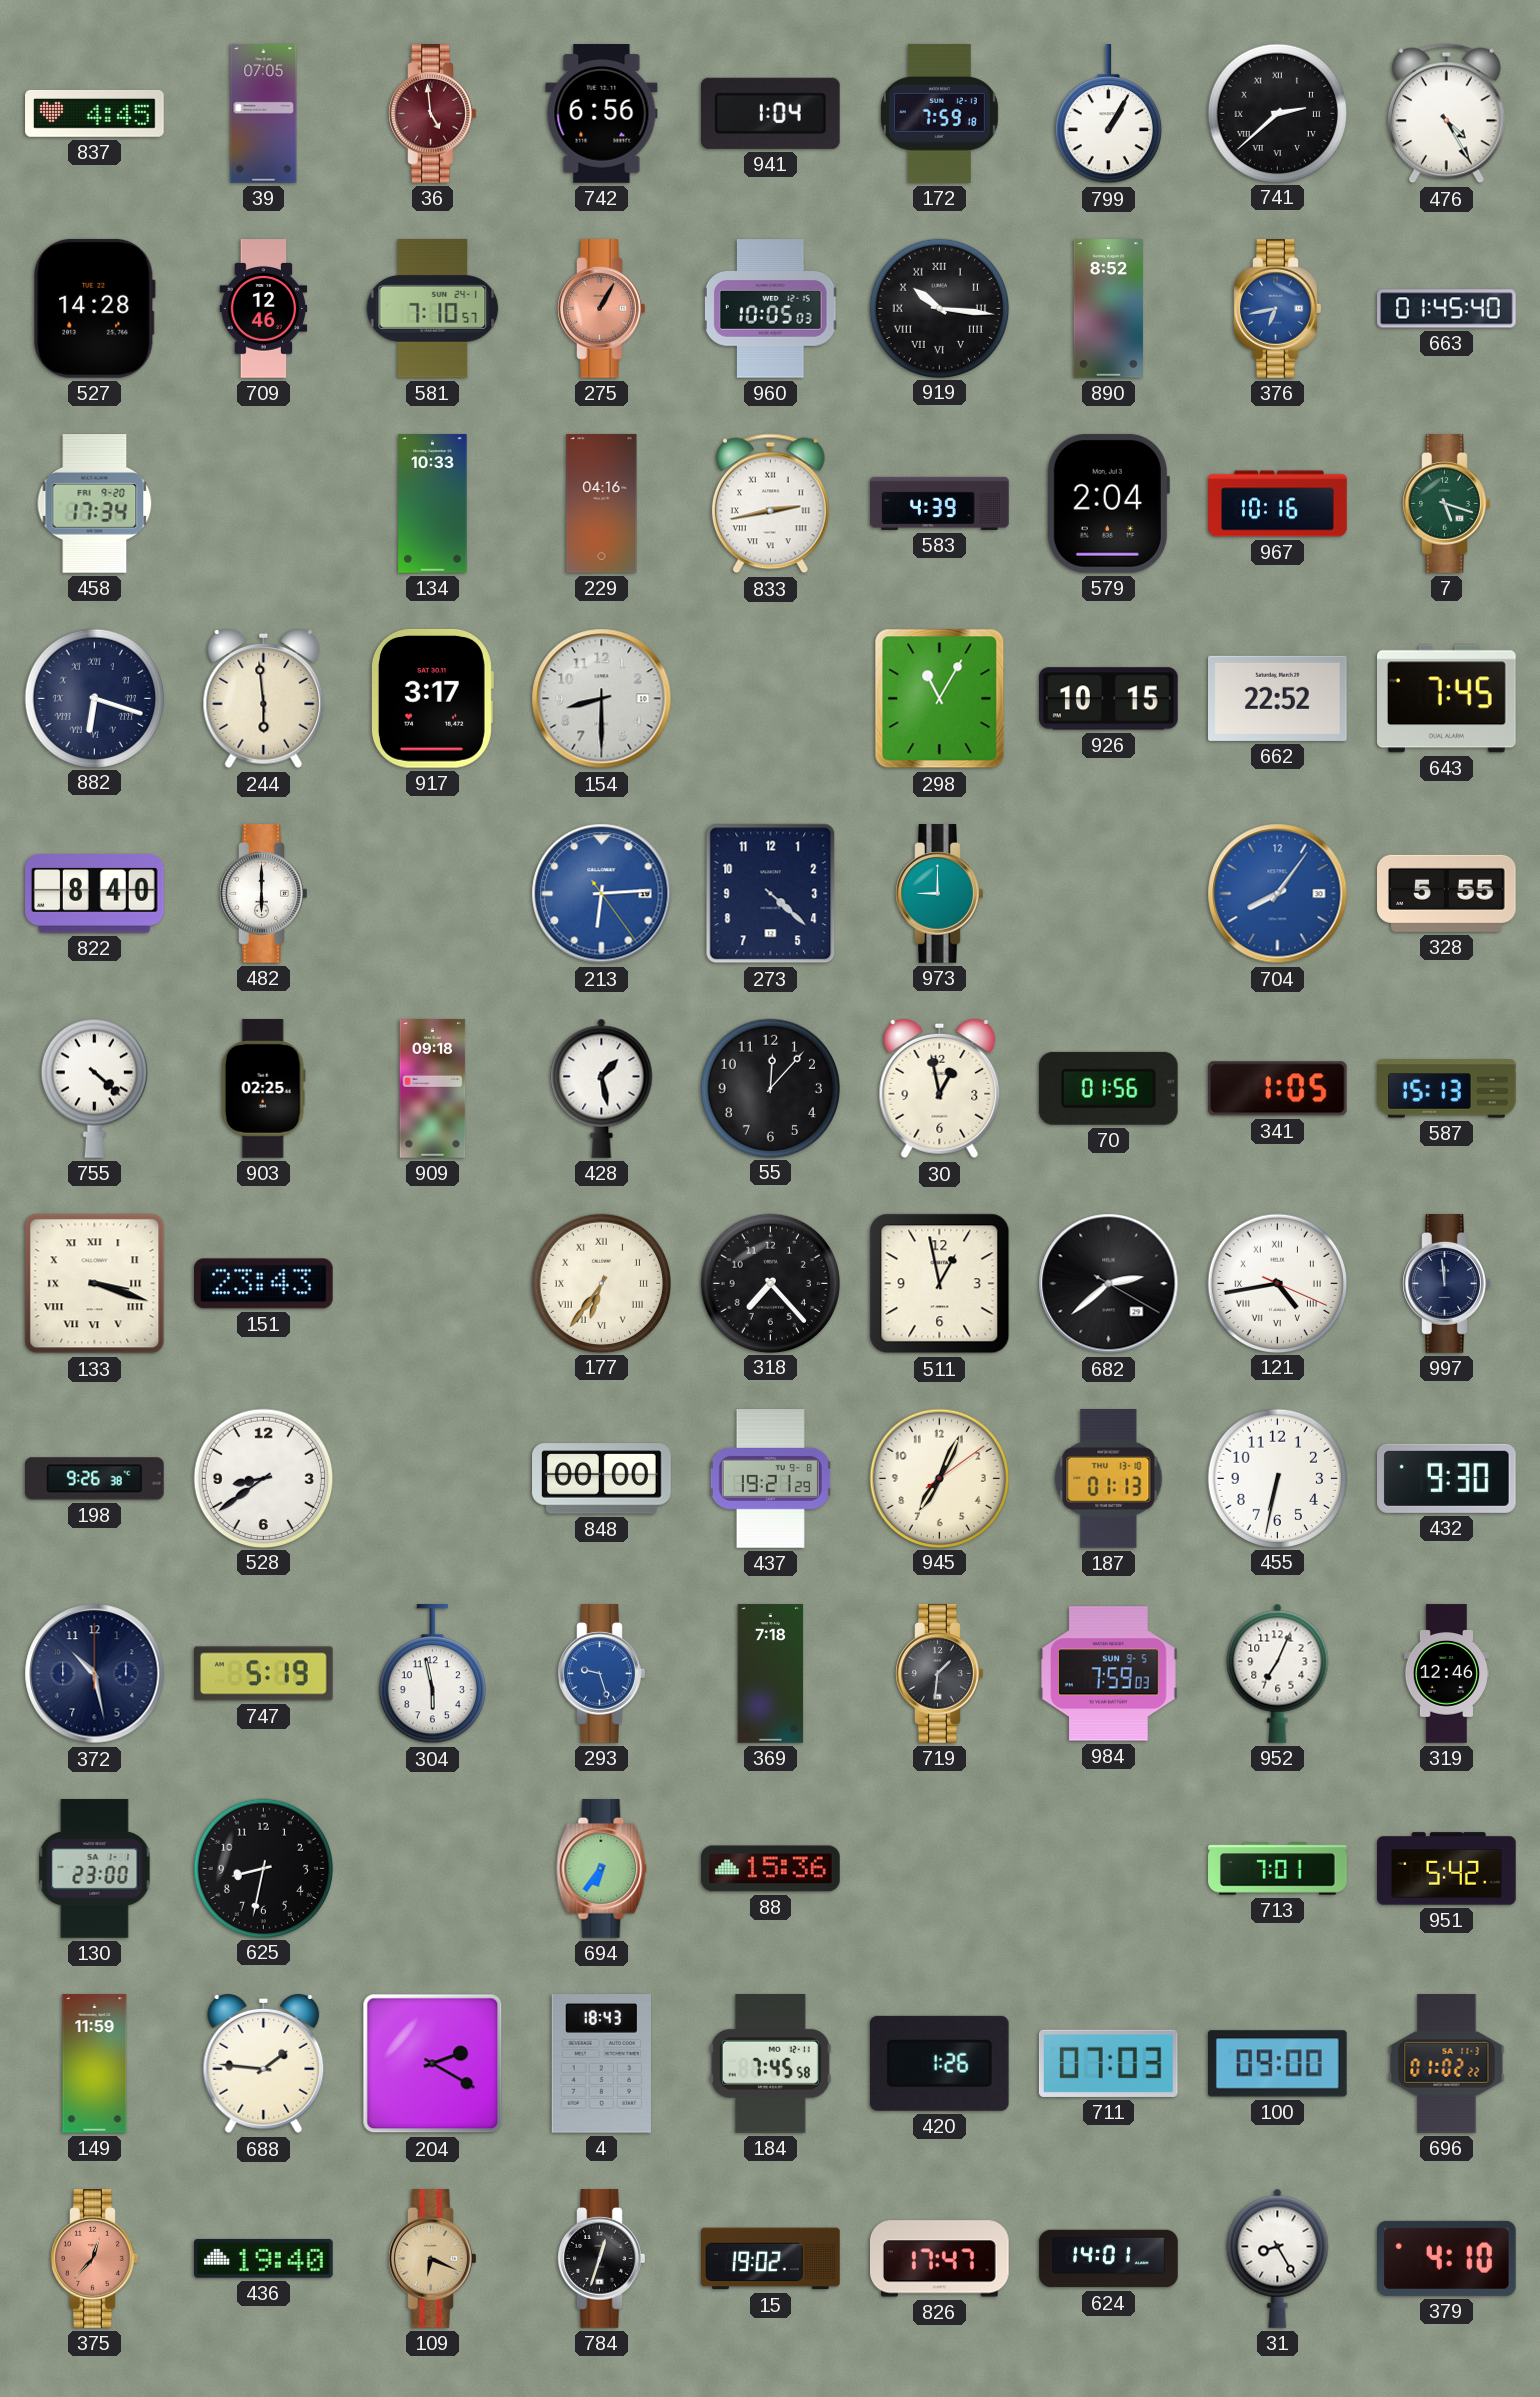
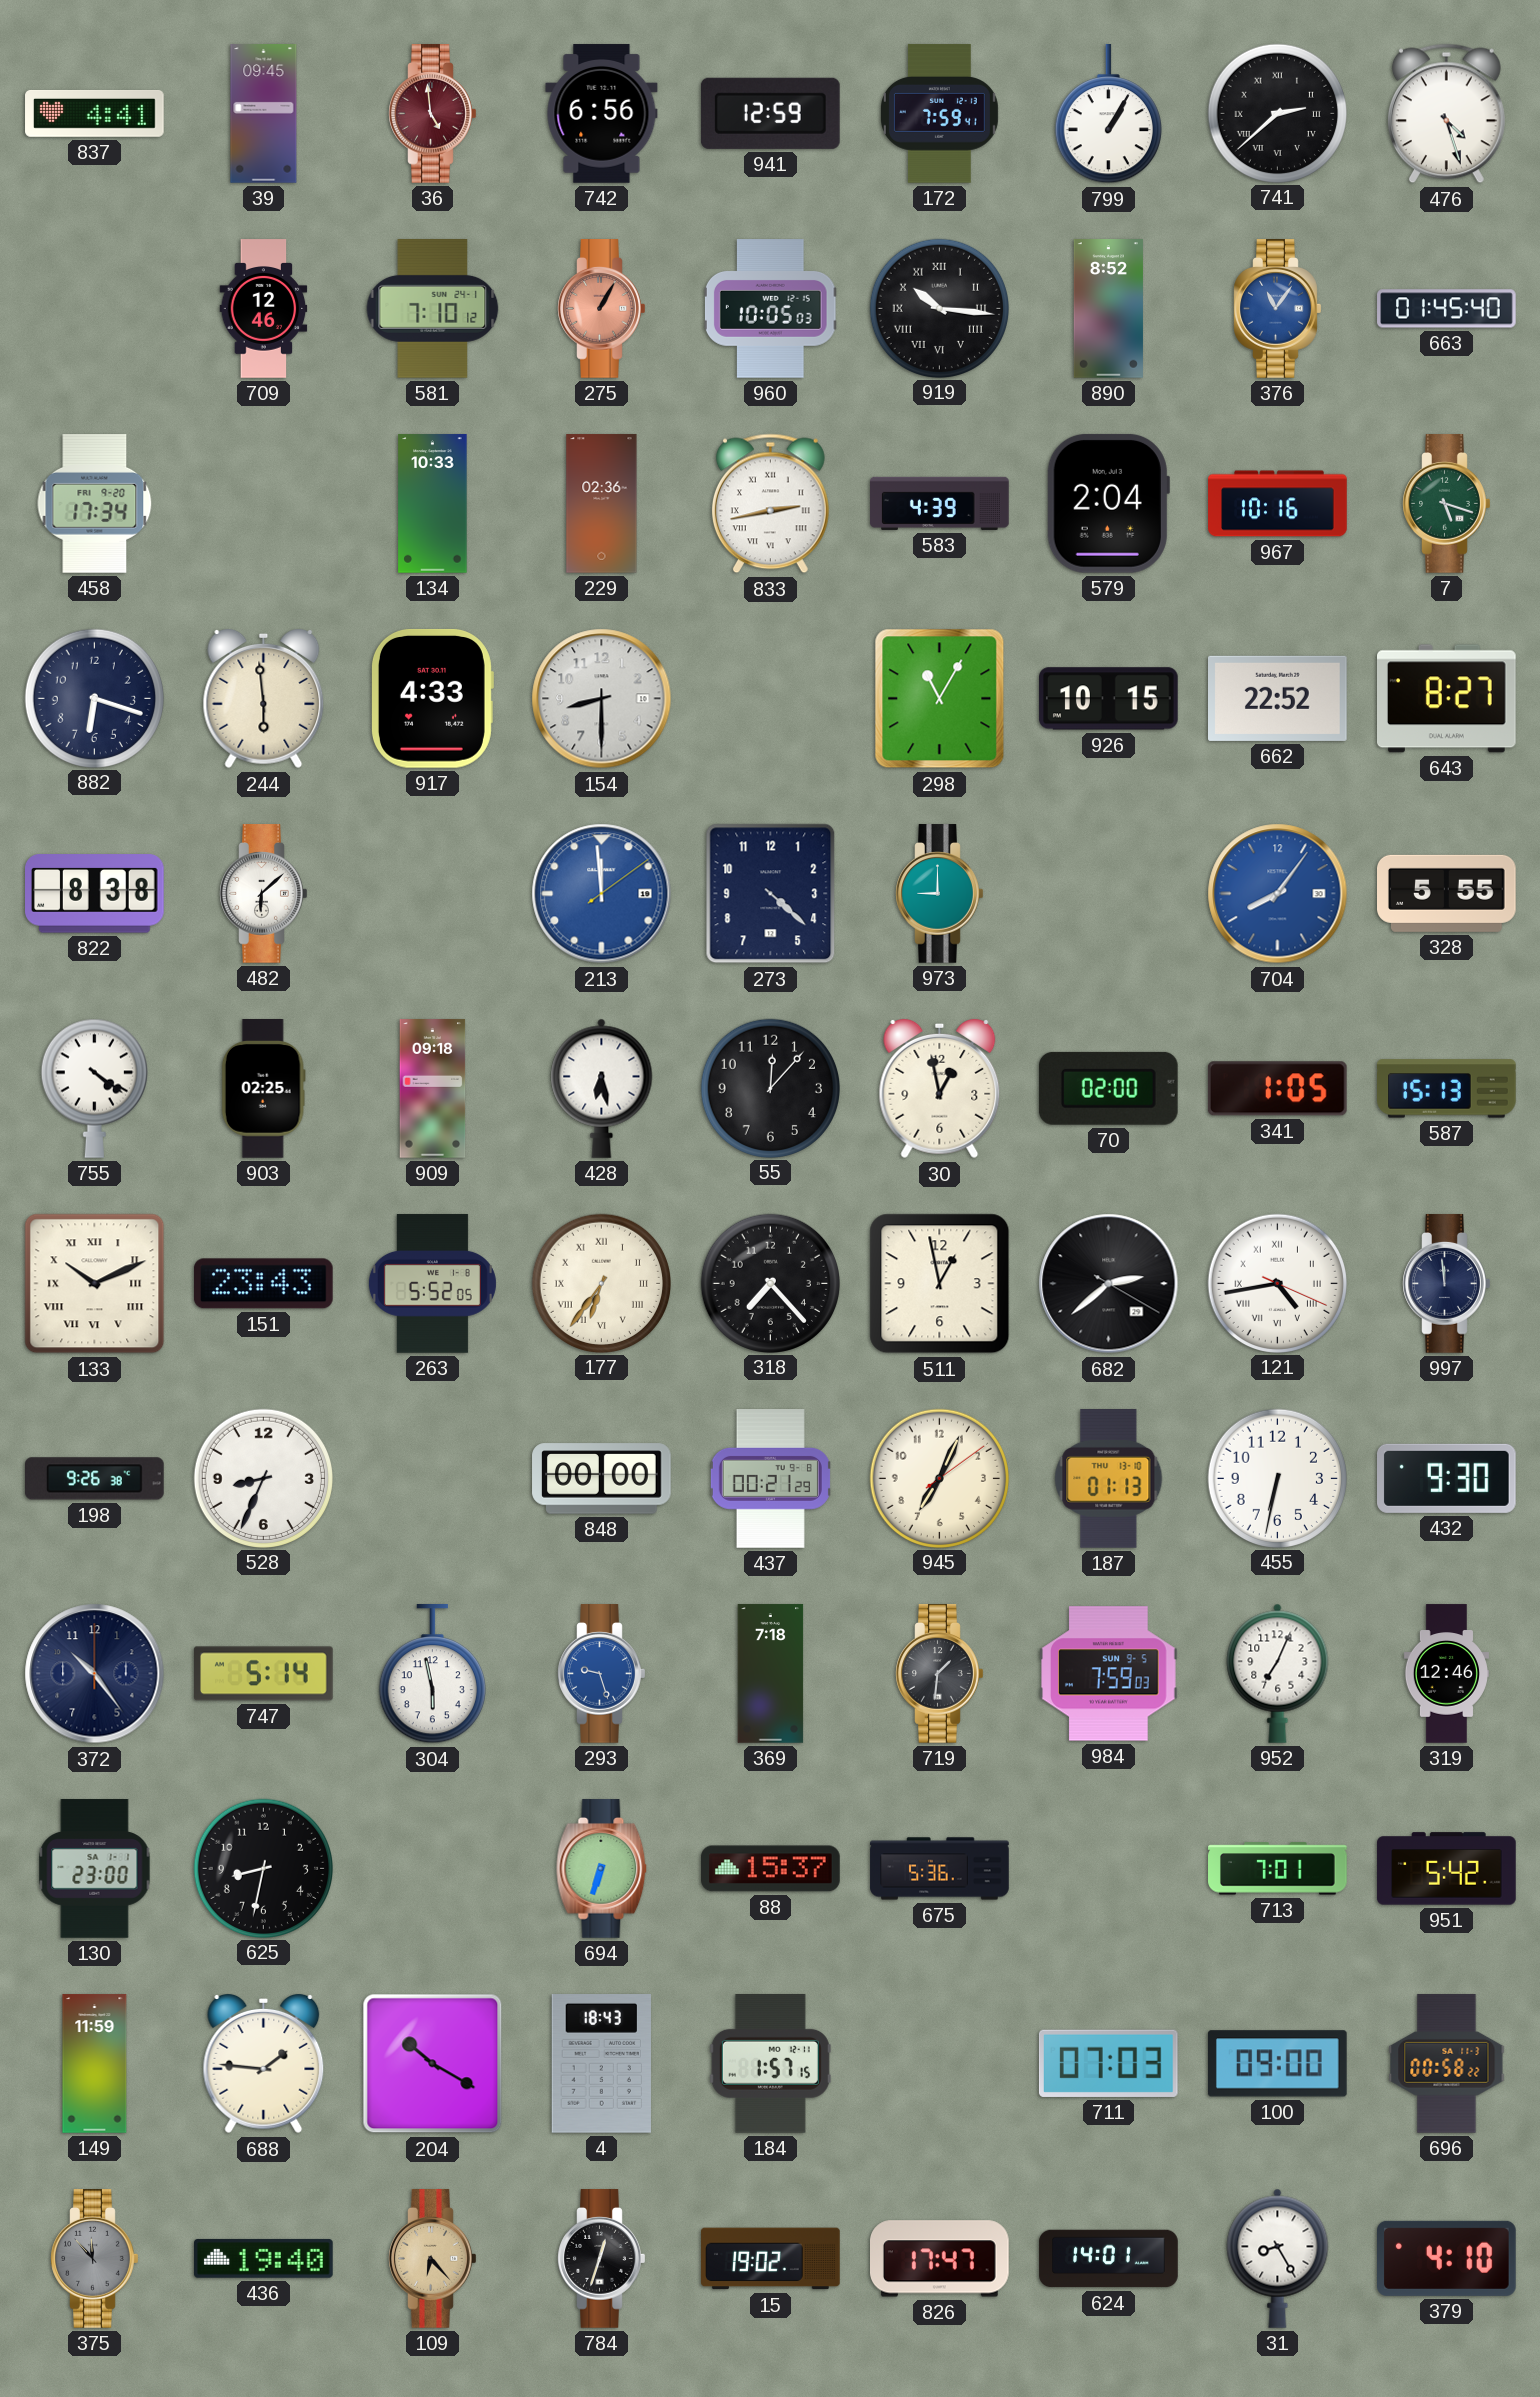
837: 4:45 -> 4:41
39: 07:05 -> 09:45
941: 1:04 -> 12:59
172: 7:59:18 -> 7:59:41
476: 4:25 -> 4:27
527: 14:28 -> none
581: 7:10:57 -> 7:10:12
376: 6:43 -> 11:06
229: 04:16 -> 02:36
882 numerals: Roman -> Arabic
917: 3:17 -> 4:33
643: 7:45 -> 8:27
822: 8:40 -> 8:38
482: 6:00 -> 6:08
213: 6:14 -> 11:59
755: 4:22 -> 4:21
428: 1:28 -> 6:28
70: 01:56 -> 02:00
133: 3:18 -> 10:11
263: none -> 5:52
528: 8:39 -> 8:34
437: 19:21 -> 00:21
372: 10:28 -> 10:24
747: 5:19 -> 5:14
694: 6:36 -> 6:33
88: 15:36 -> 15:37
675: none -> 5:36
204: 2:20 -> 10:20
184: 7:45 -> 1:57
420: 1:26 -> none
696: 01:02 -> 00:58
375: 12:37 -> 11:53
375 dial: salmon -> grey
109: 6:19 -> 6:23
